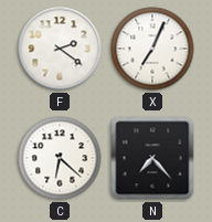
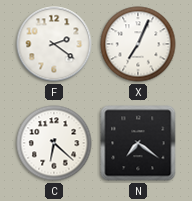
N: 7:23 -> 7:21
